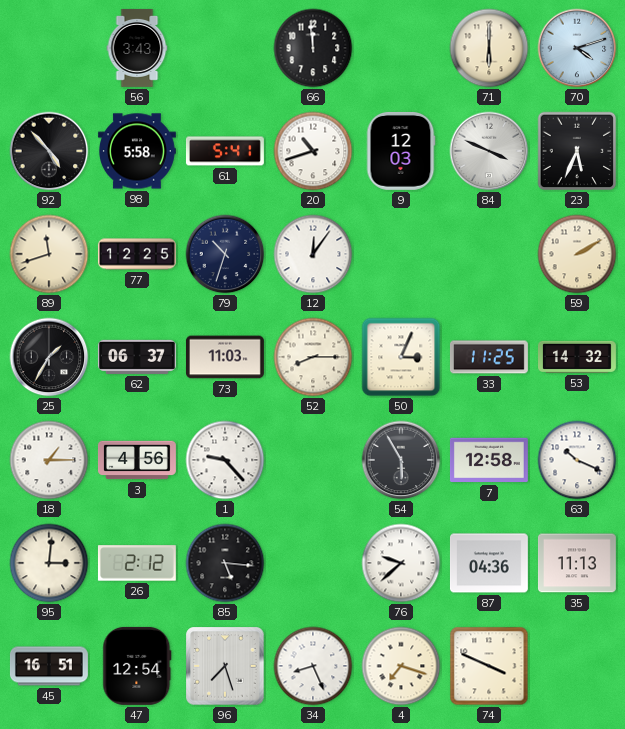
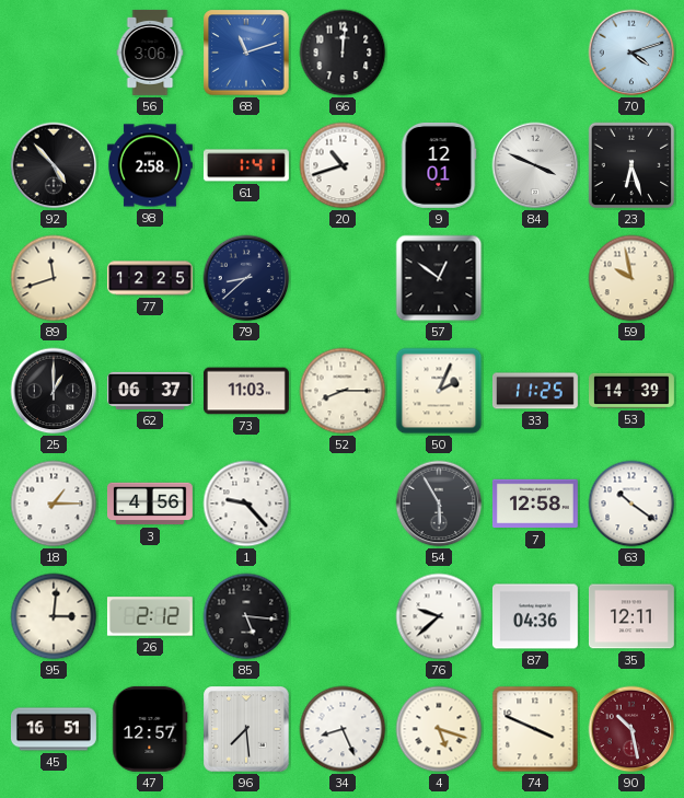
56: 3:43 -> 3:06
68: none -> 11:12
66: 11:59 -> 12:01
71: 6:00 -> none
98: 5:58 -> 2:58
61: 5:41 -> 1:41
9: 12:03 -> 12:01
23: 5:34 -> 6:27
79: 10:33 -> 8:38
12: 12:06 -> none
57: none -> 12:51
59: 2:10 -> 9:58
25: 1:35 -> 1:00
50: 3:04 -> 2:04
53: 14:32 -> 14:39
63: 10:19 -> 10:21
35: 11:13 -> 12:11
47: 12:54 -> 12:57
96: 7:27 -> 7:29
4: 7:18 -> 5:18
90: none -> 10:28
